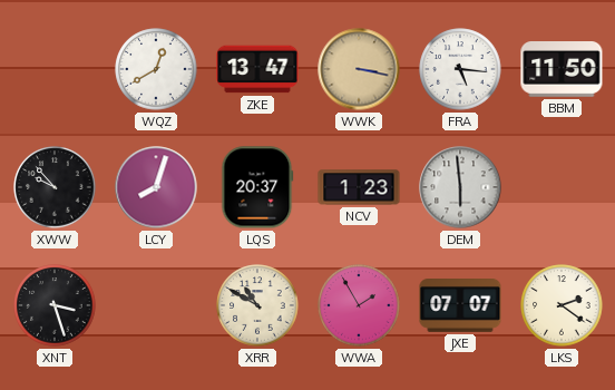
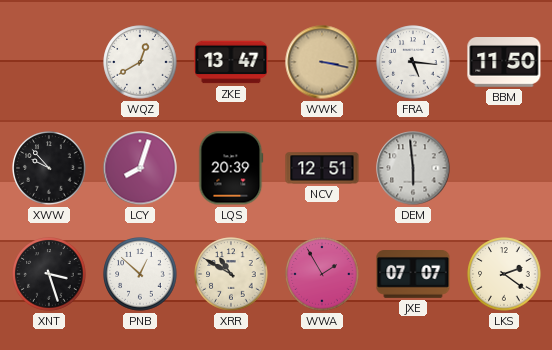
LQS: 20:37 -> 20:39
NCV: 1:23 -> 12:51
PNB: none -> 12:52
